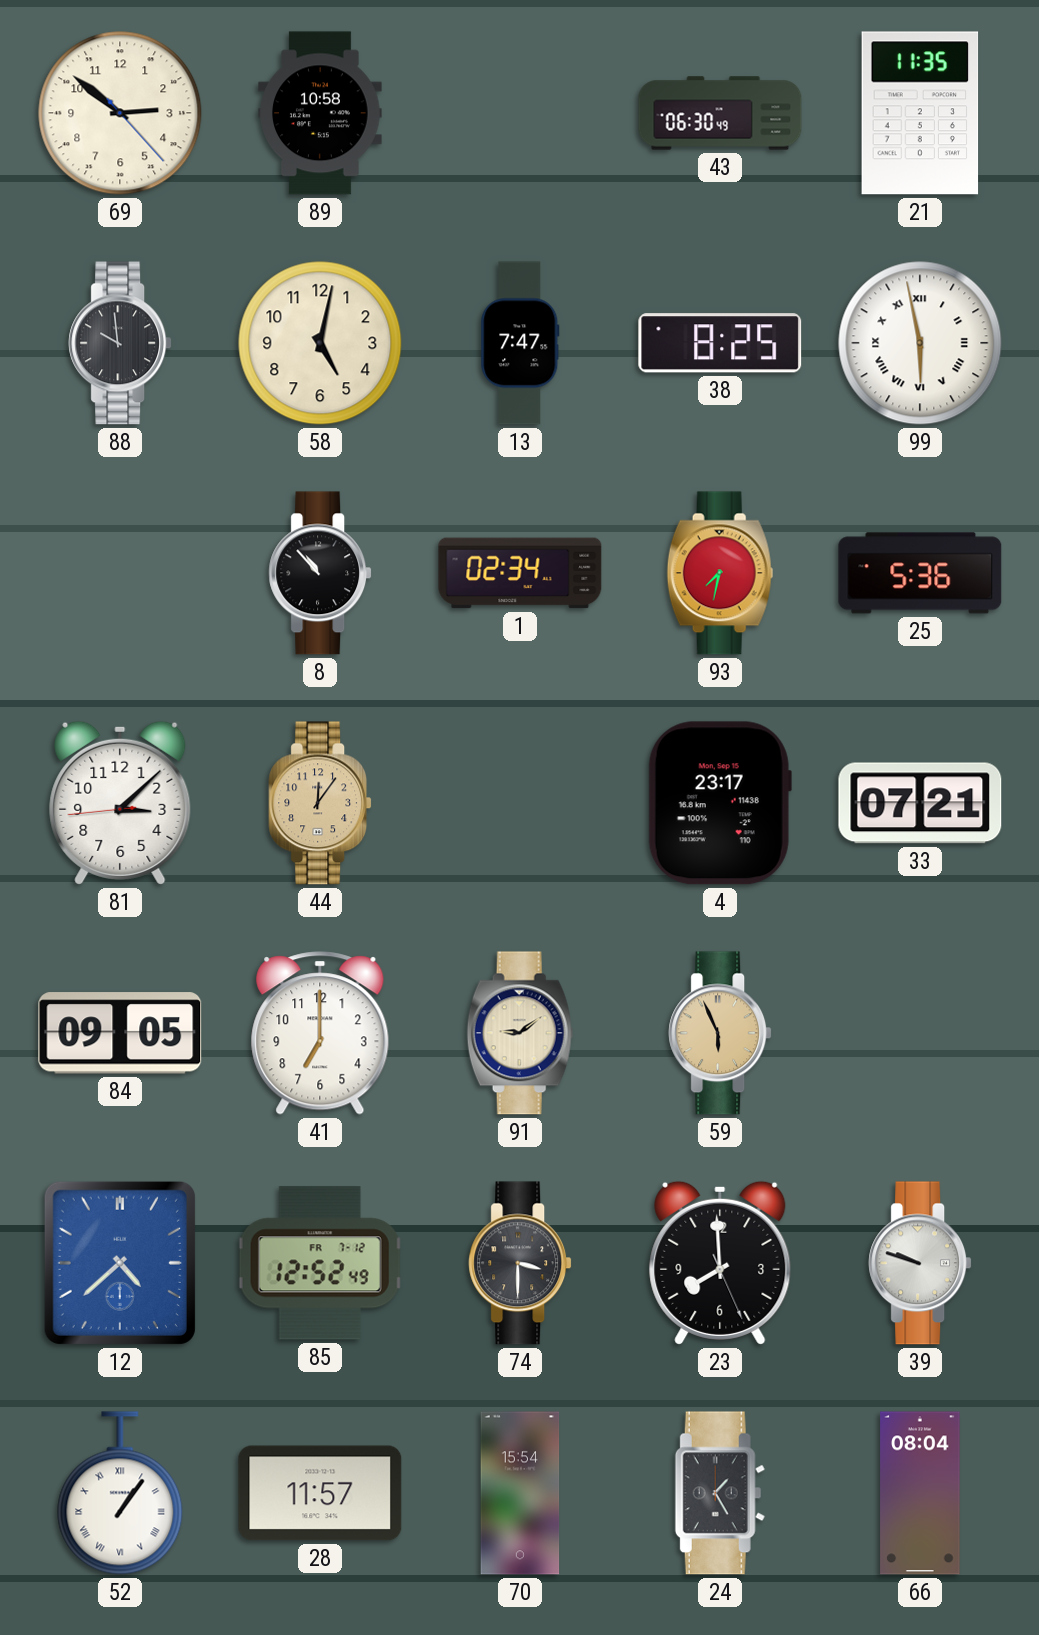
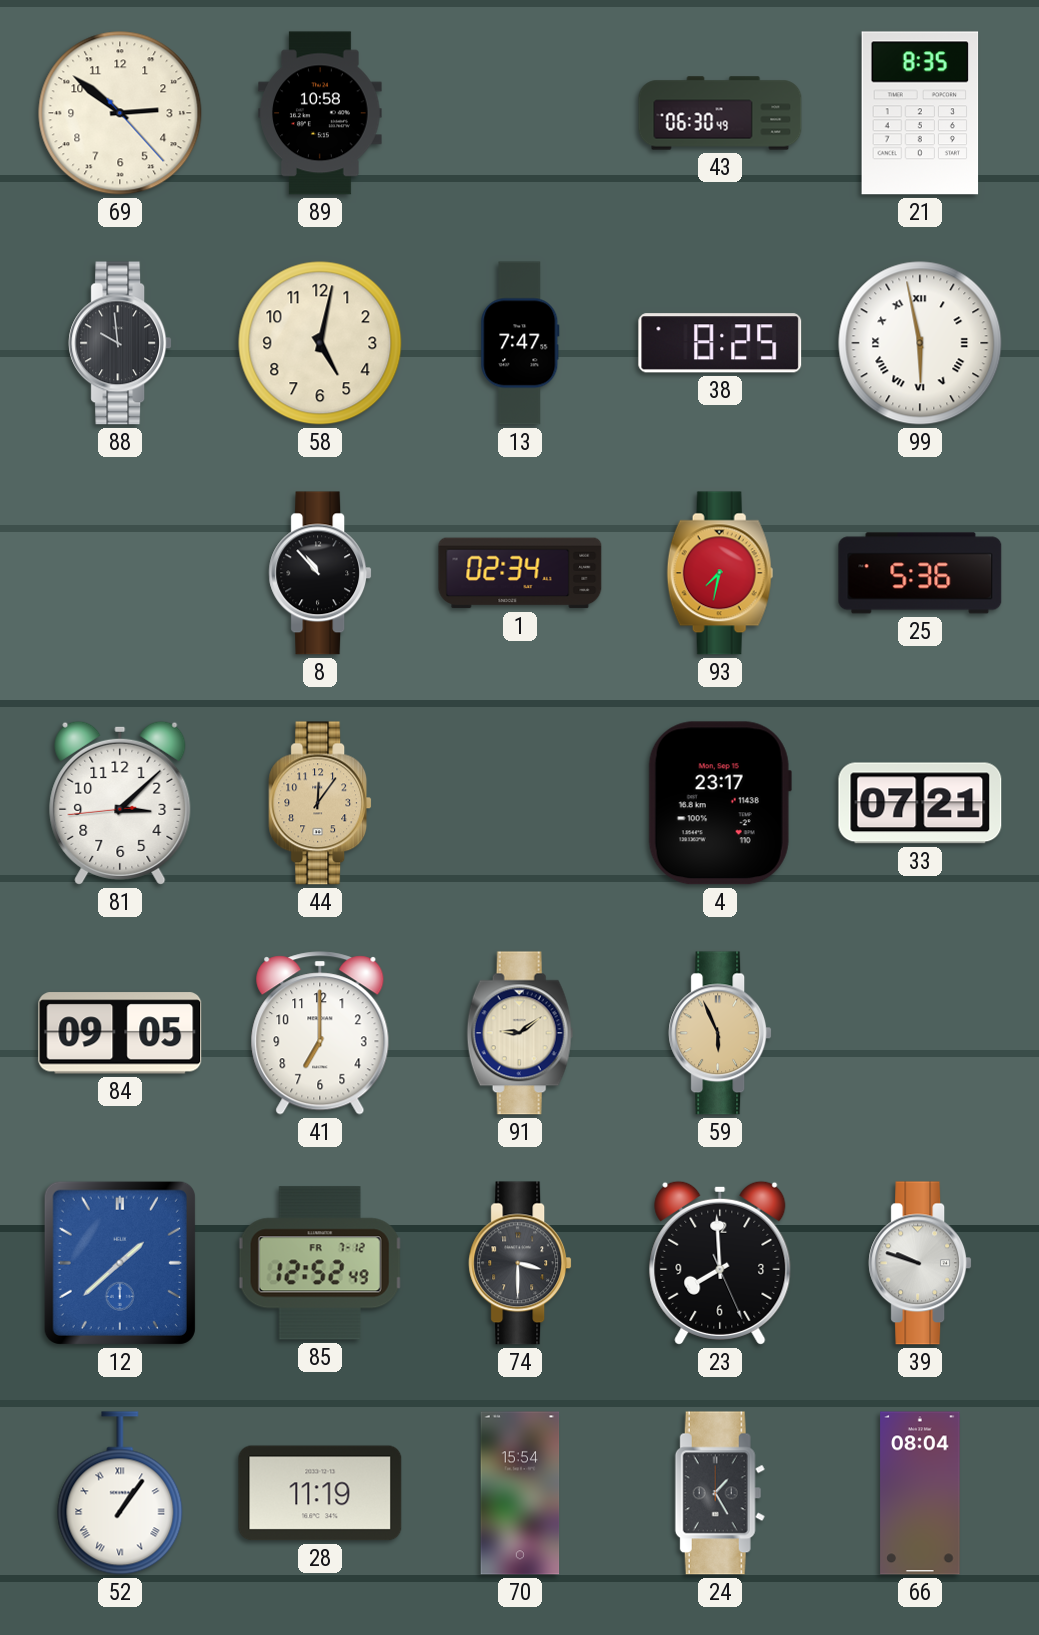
21: 11:35 -> 8:35
12: 4:38 -> 1:38
28: 11:57 -> 11:19
